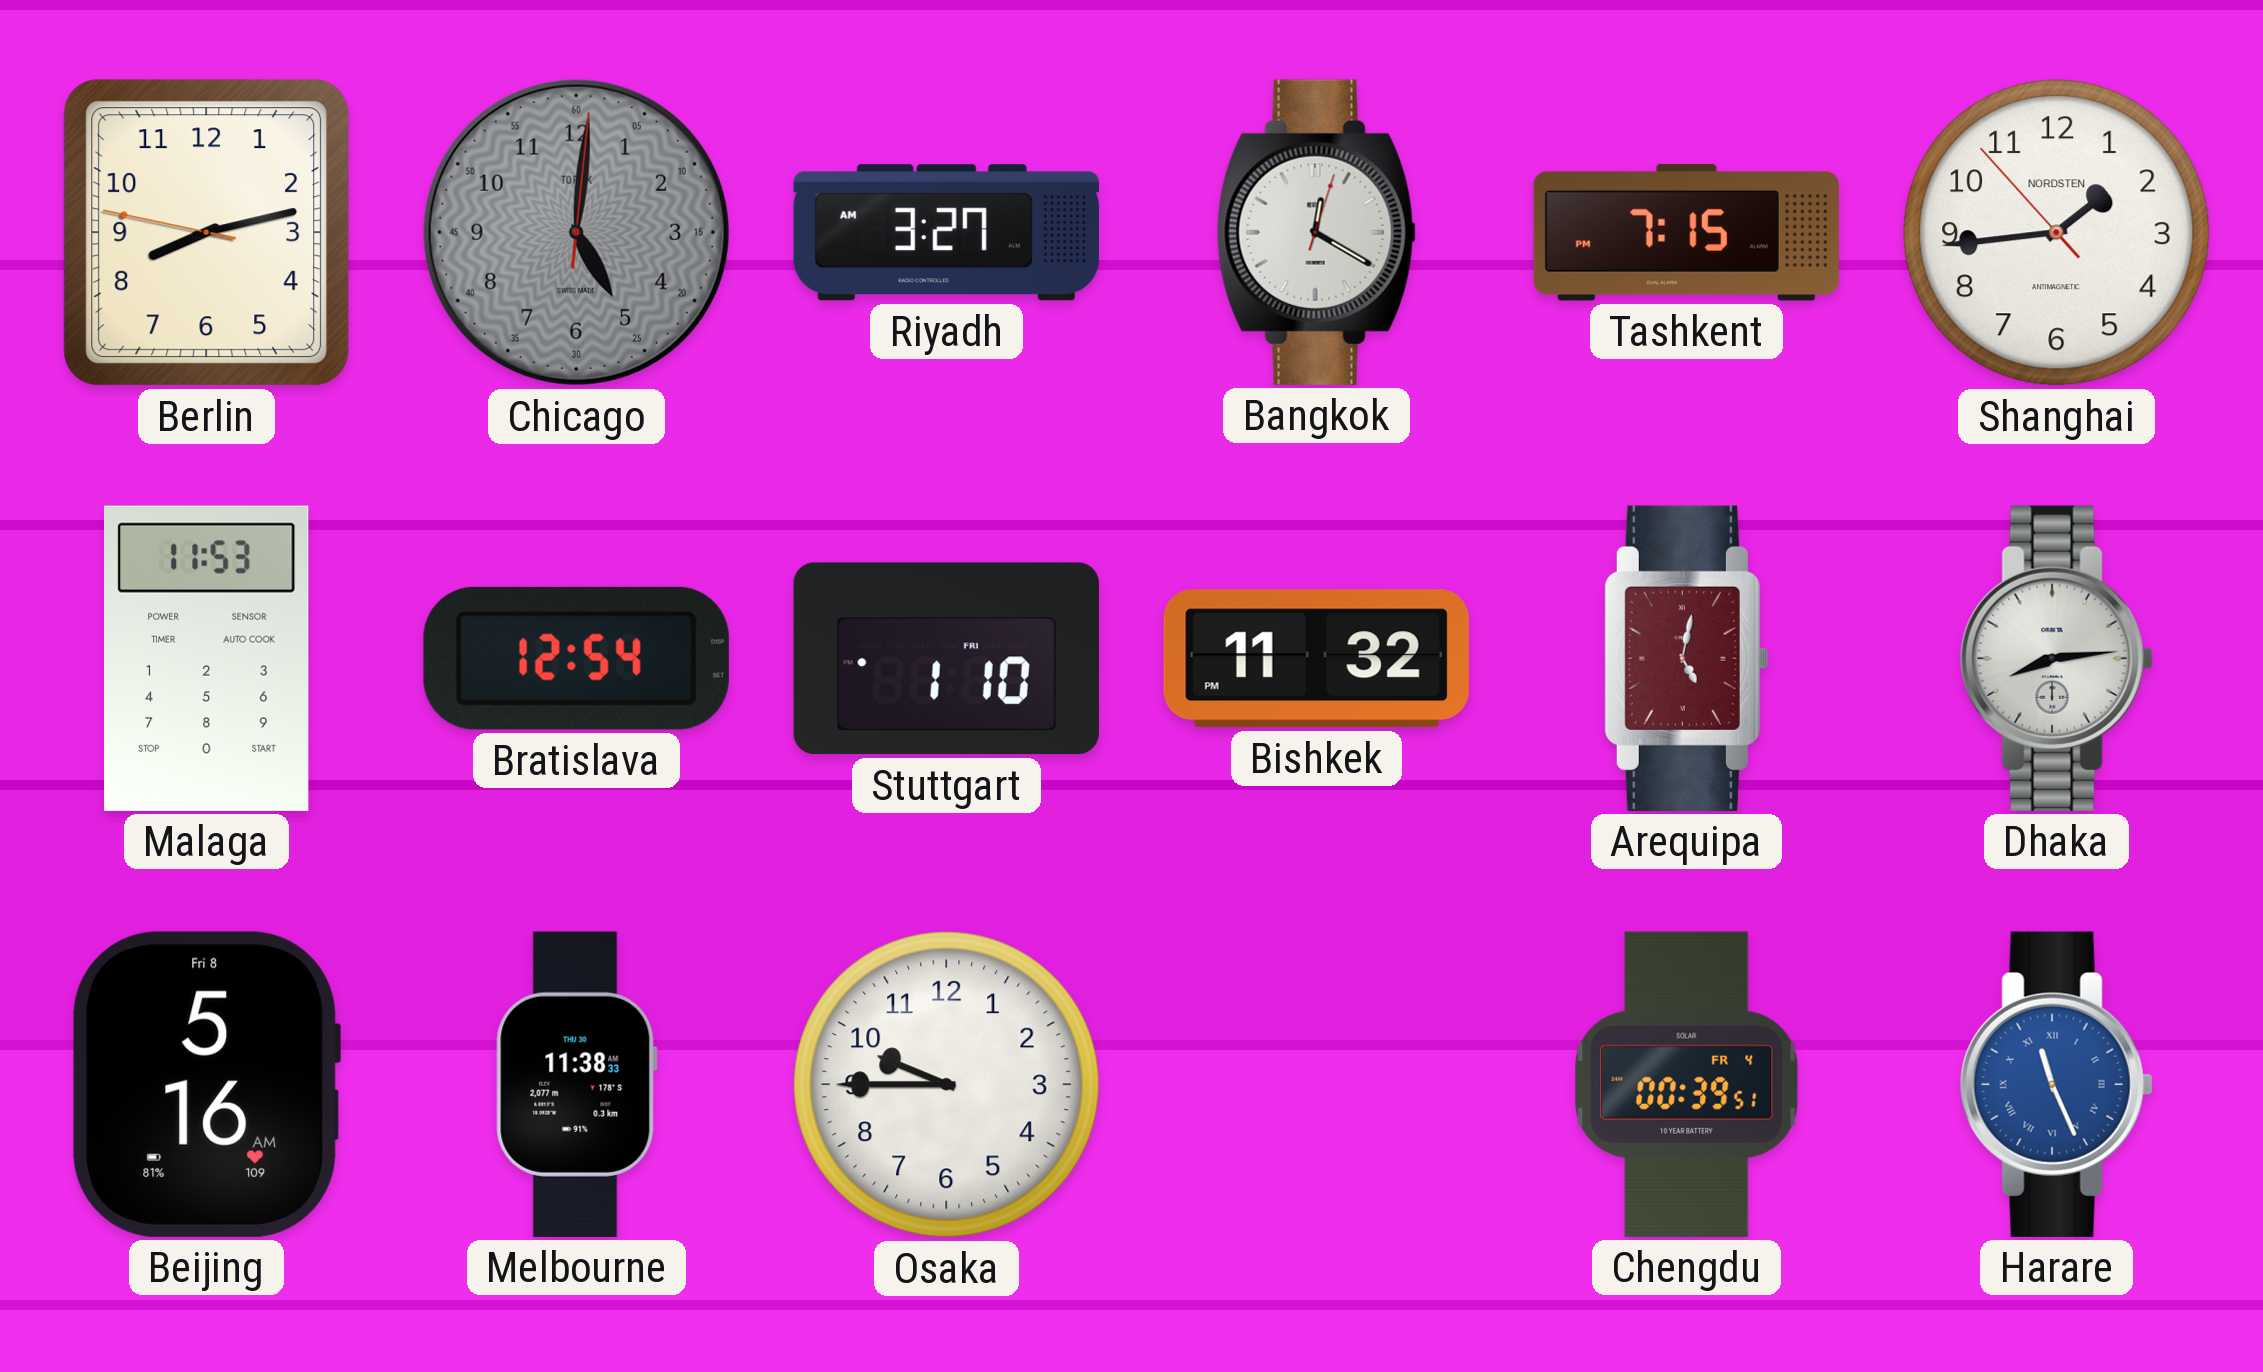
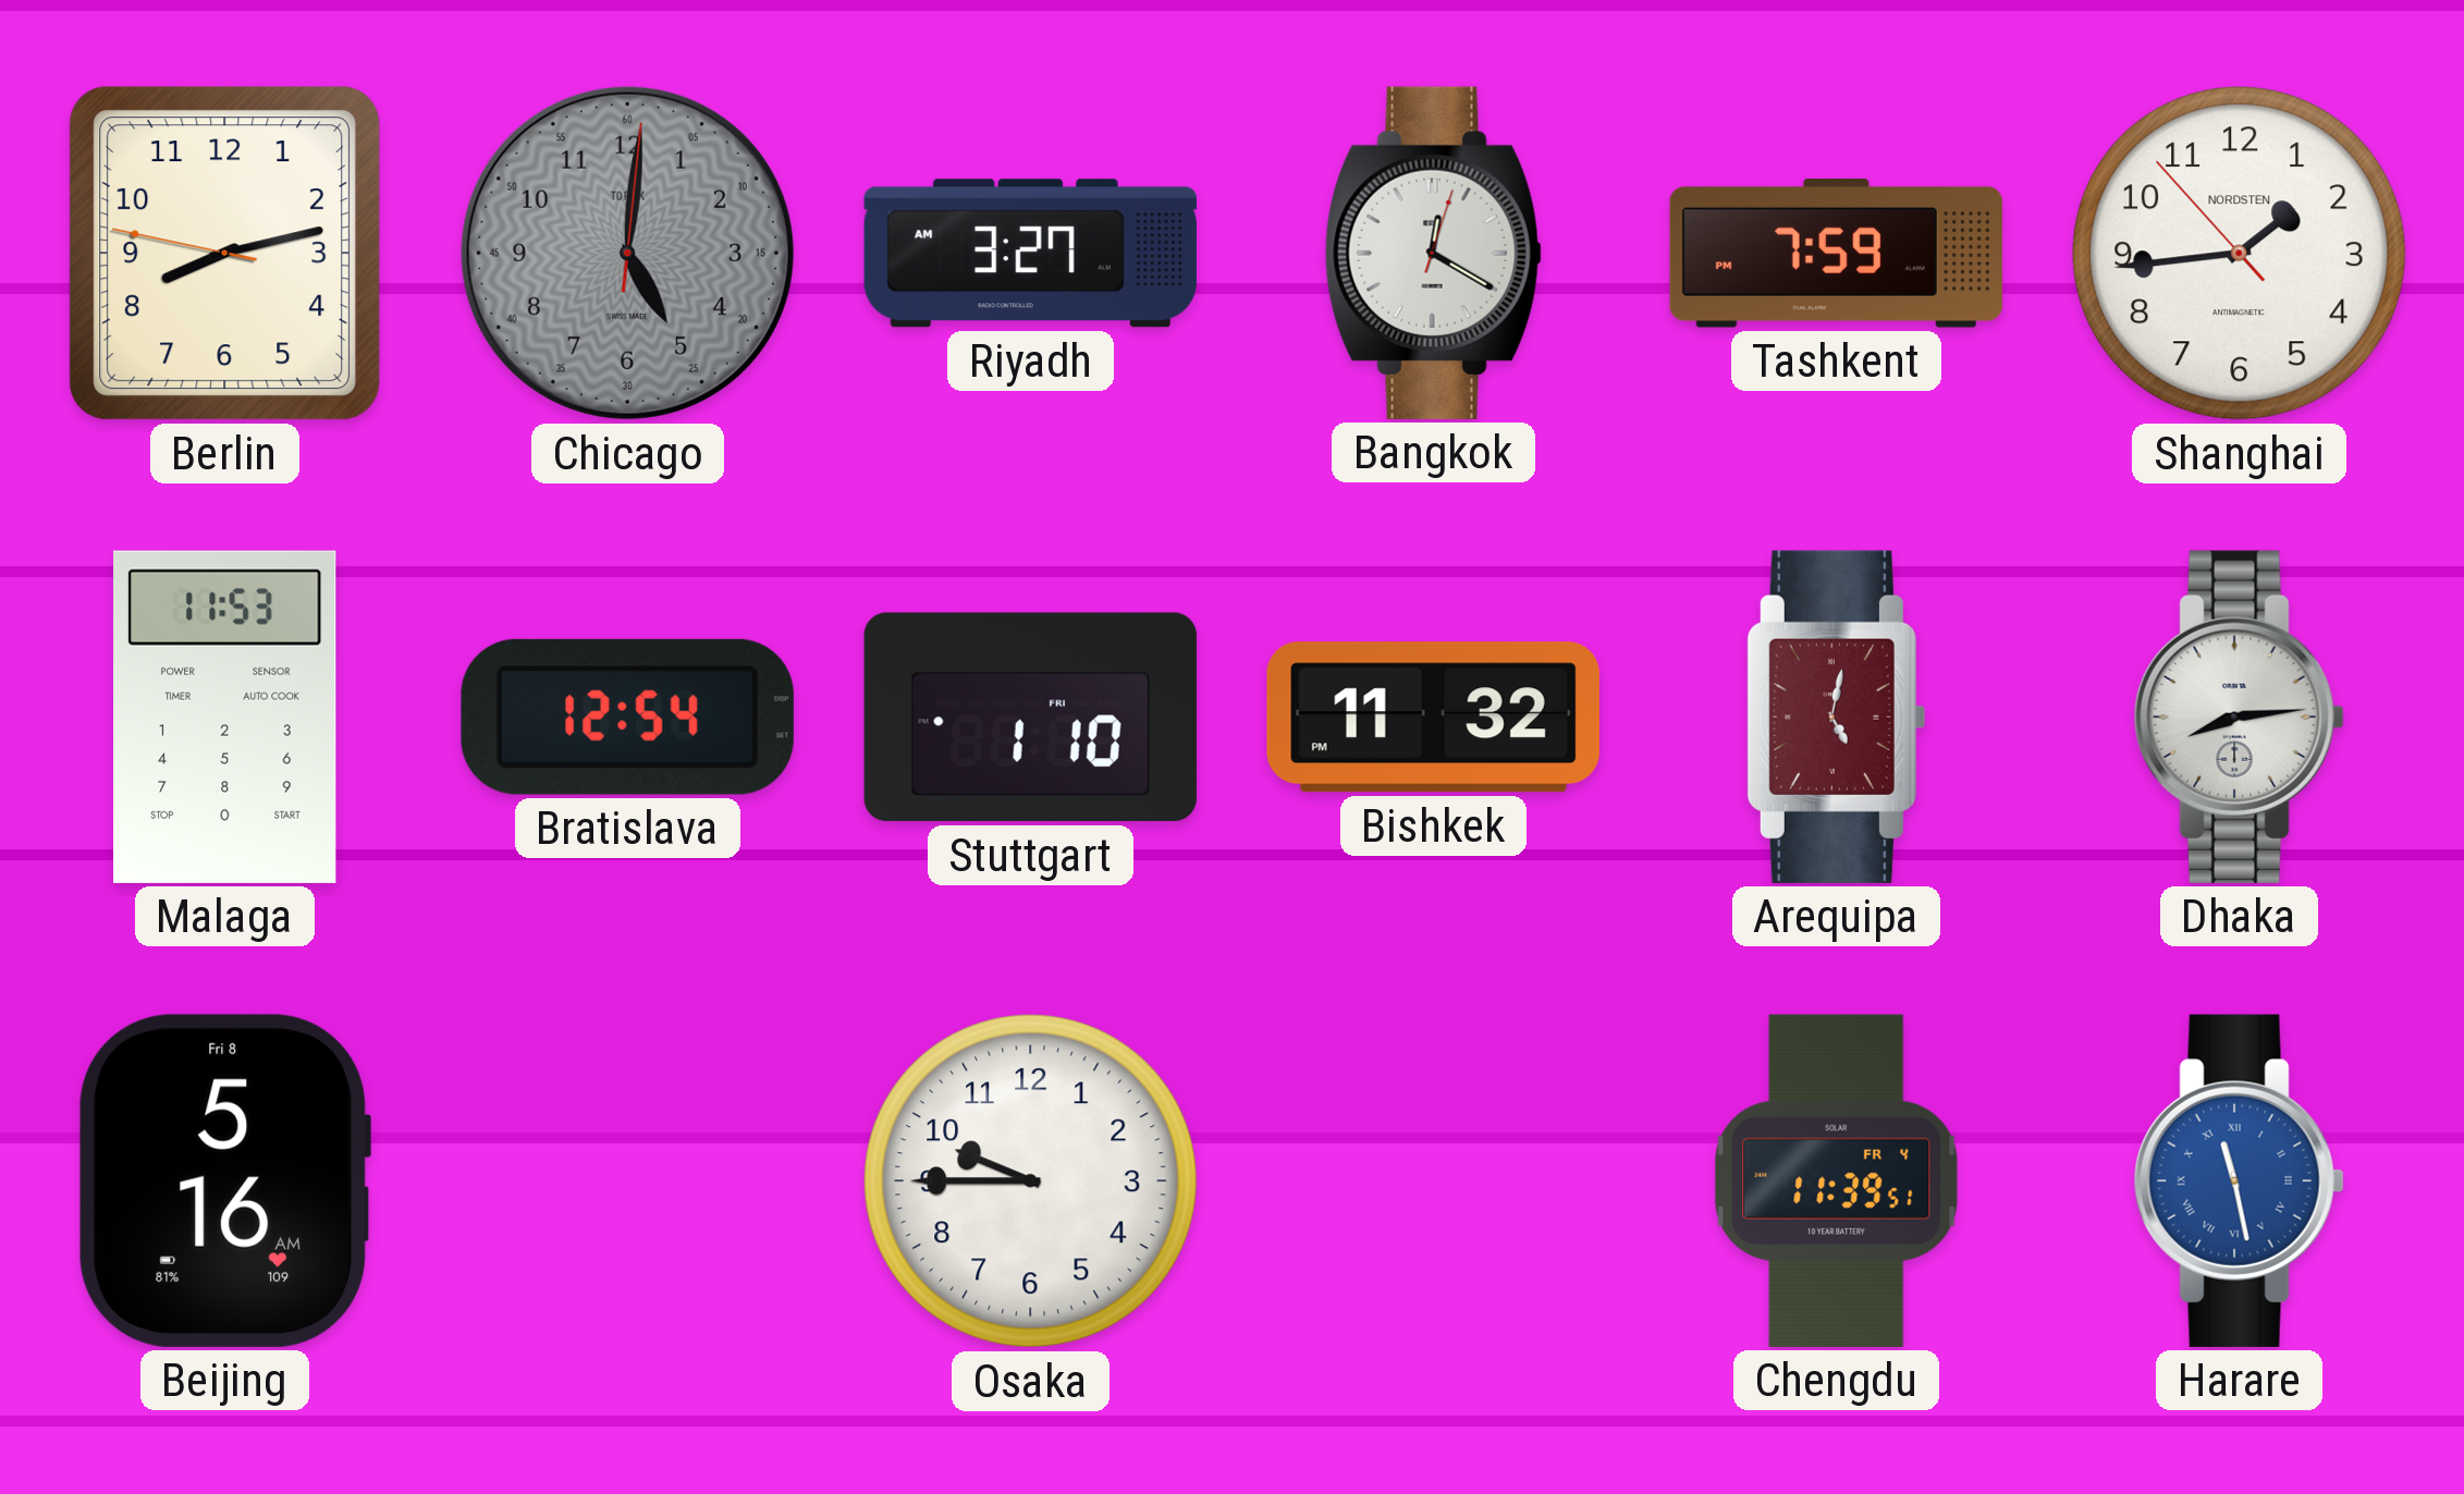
Tashkent: 7:15 -> 7:59
Melbourne: 11:38 -> none
Chengdu: 00:39 -> 11:39
Harare: 11:26 -> 11:28
